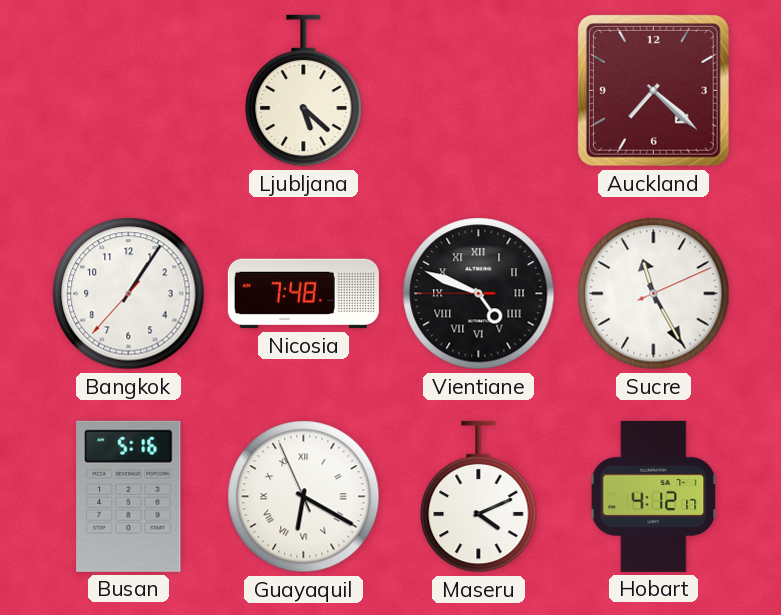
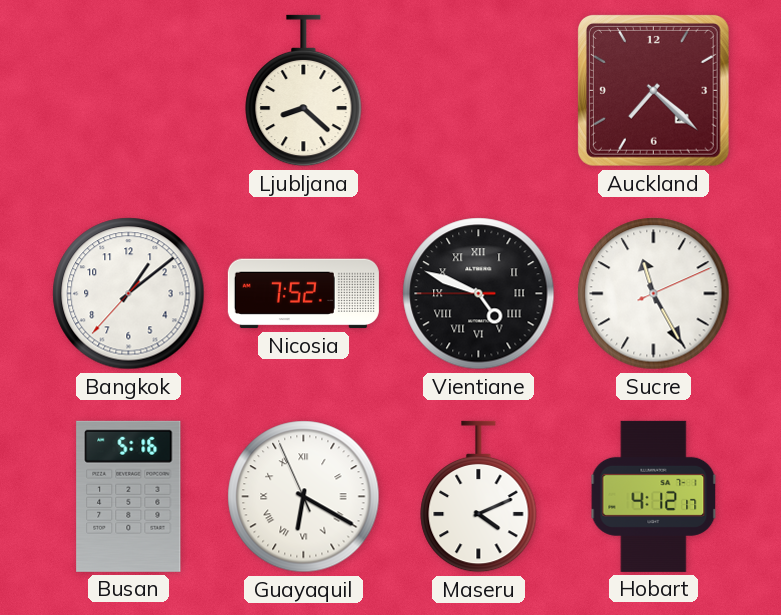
Ljubljana: 5:22 -> 8:22
Bangkok: 1:05 -> 1:08
Nicosia: 7:48 -> 7:52
